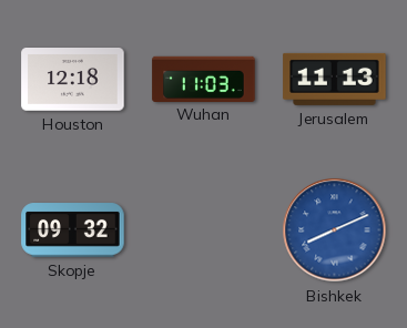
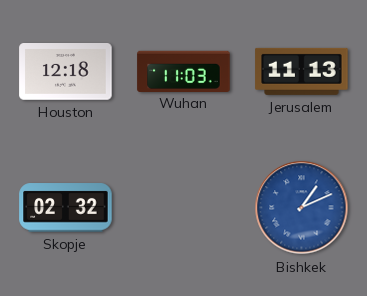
Skopje: 09:32 -> 02:32
Bishkek: 8:11 -> 1:11
